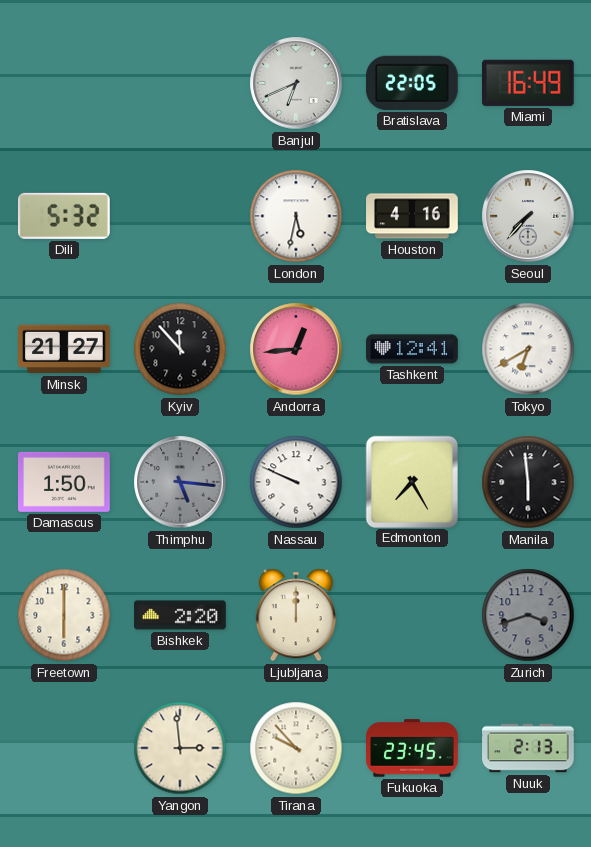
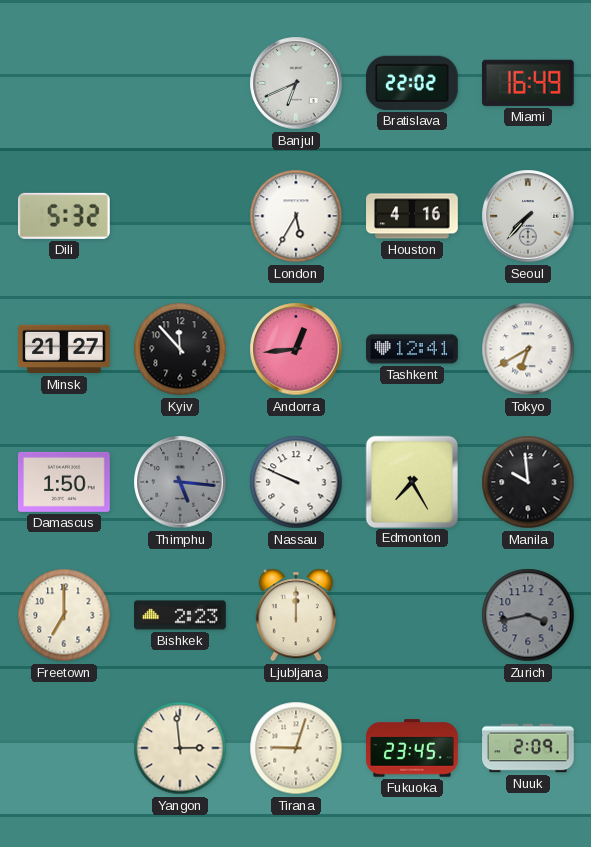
Bratislava: 22:05 -> 22:02
London: 5:32 -> 5:35
Manila: 5:59 -> 9:59
Freetown: 6:00 -> 7:00
Bishkek: 2:20 -> 2:23
Zurich: 3:42 -> 3:43
Tirana: 9:53 -> 9:03
Nuuk: 2:13 -> 2:09
